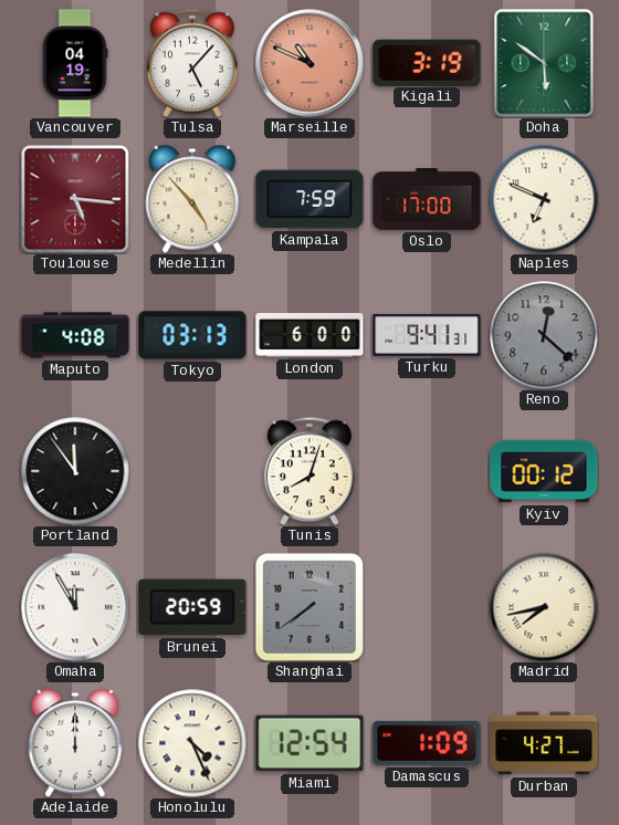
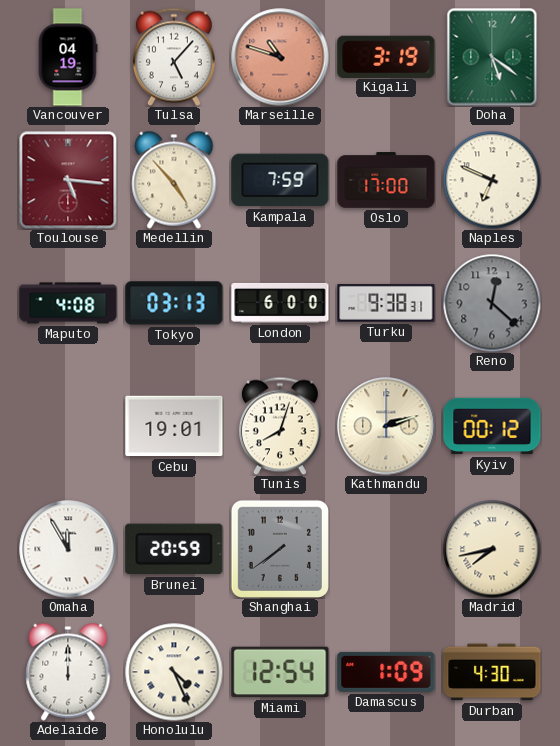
Marseille: 10:49 -> 10:48
Doha: 5:51 -> 5:21
Turku: 9:41 -> 9:38
Portland: 11:54 -> none
Cebu: none -> 19:01
Kathmandu: none -> 2:12
Durban: 4:27 -> 4:30
